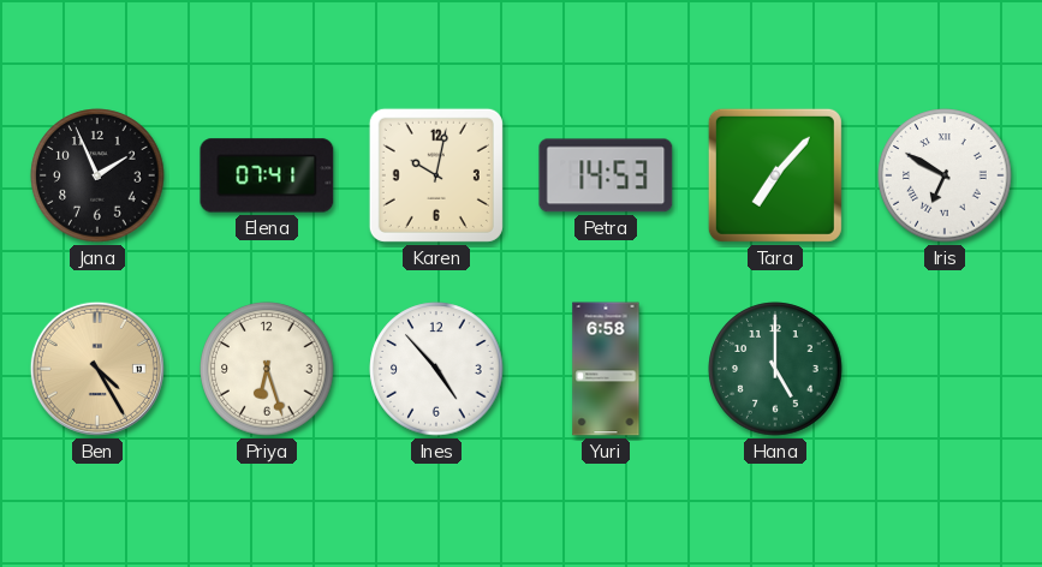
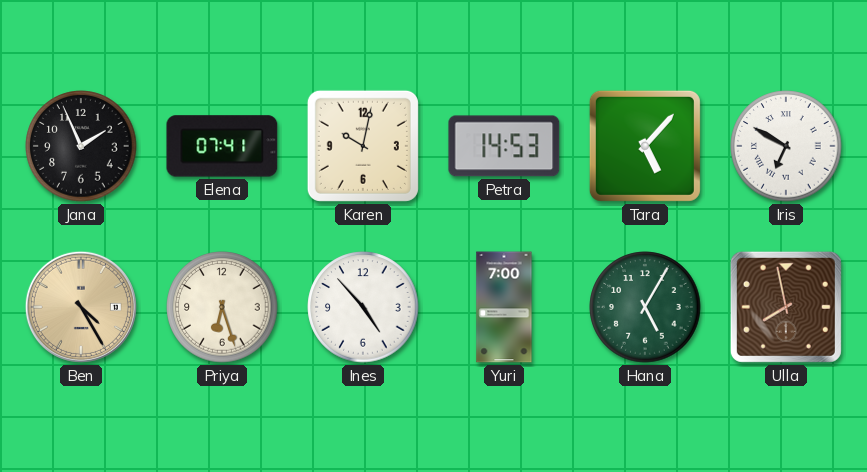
Tara: 7:07 -> 5:07
Yuri: 6:58 -> 7:00
Hana: 5:00 -> 5:05
Ulla: none -> 7:58
